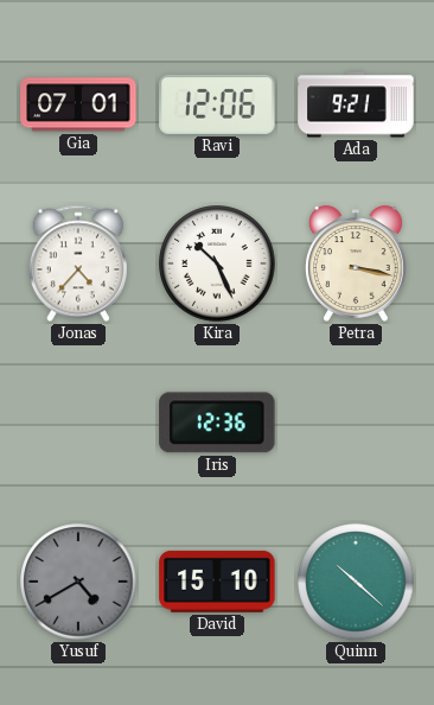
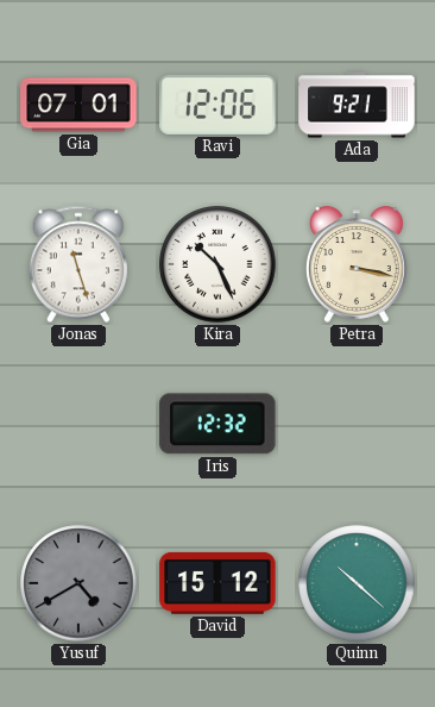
Jonas: 4:37 -> 11:27
Iris: 12:36 -> 12:32
David: 15:10 -> 15:12
